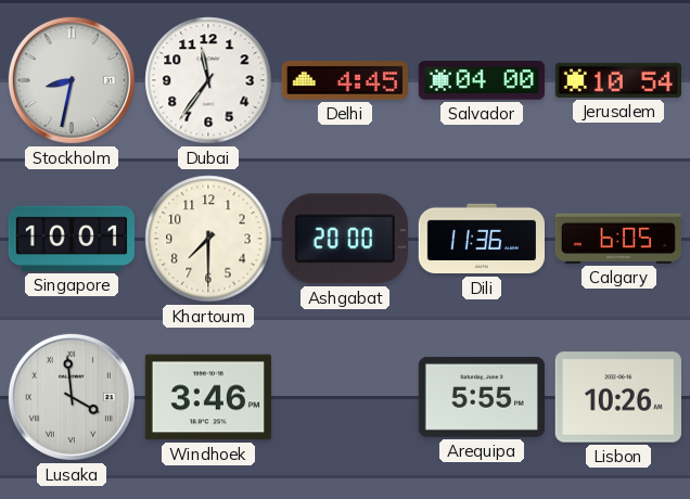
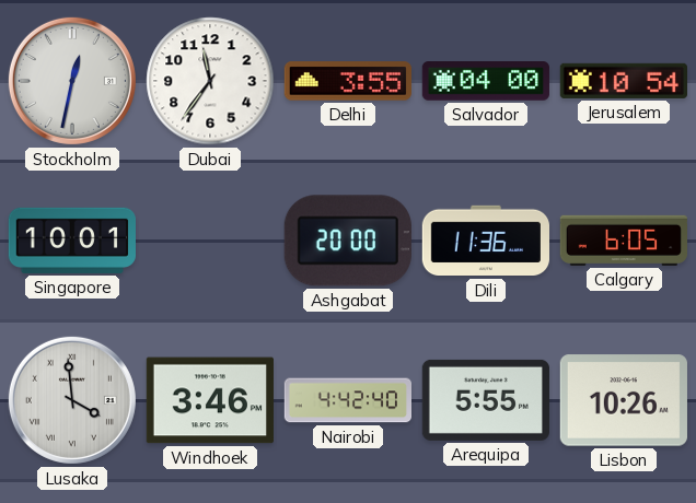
Stockholm: 8:32 -> 12:32
Delhi: 4:45 -> 3:55
Khartoum: 7:30 -> none
Nairobi: none -> 4:42
